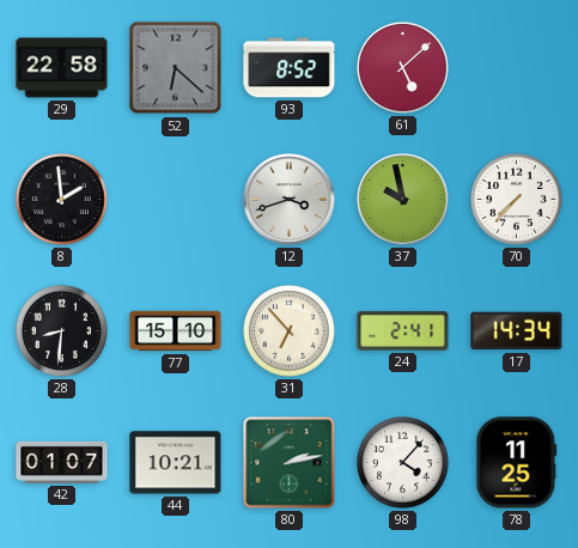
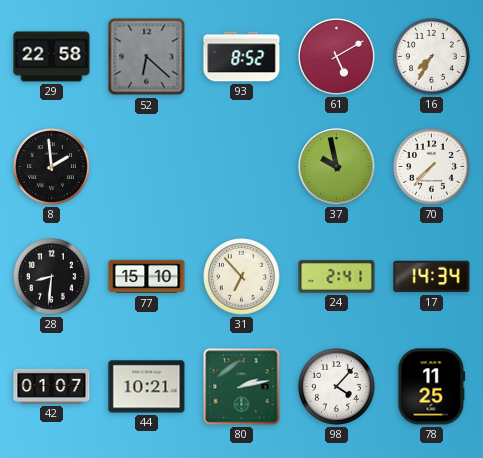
61: 5:08 -> 5:10
16: none -> 7:35
12: 3:42 -> none
